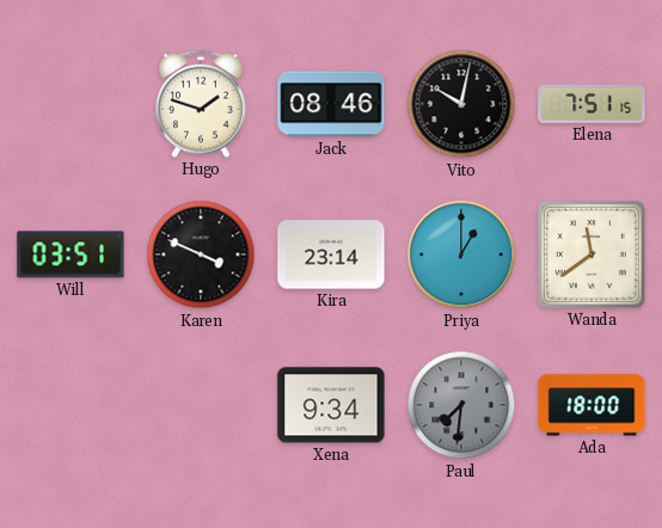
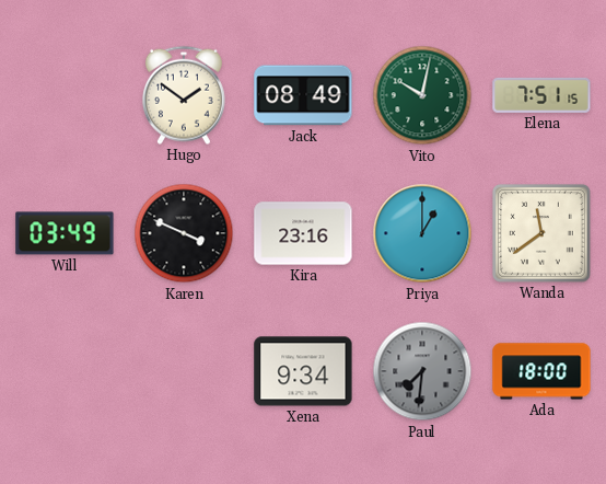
Hugo: 1:48 -> 1:51
Jack: 08:46 -> 08:49
Vito dial: black -> green
Will: 03:51 -> 03:49
Kira: 23:14 -> 23:16
